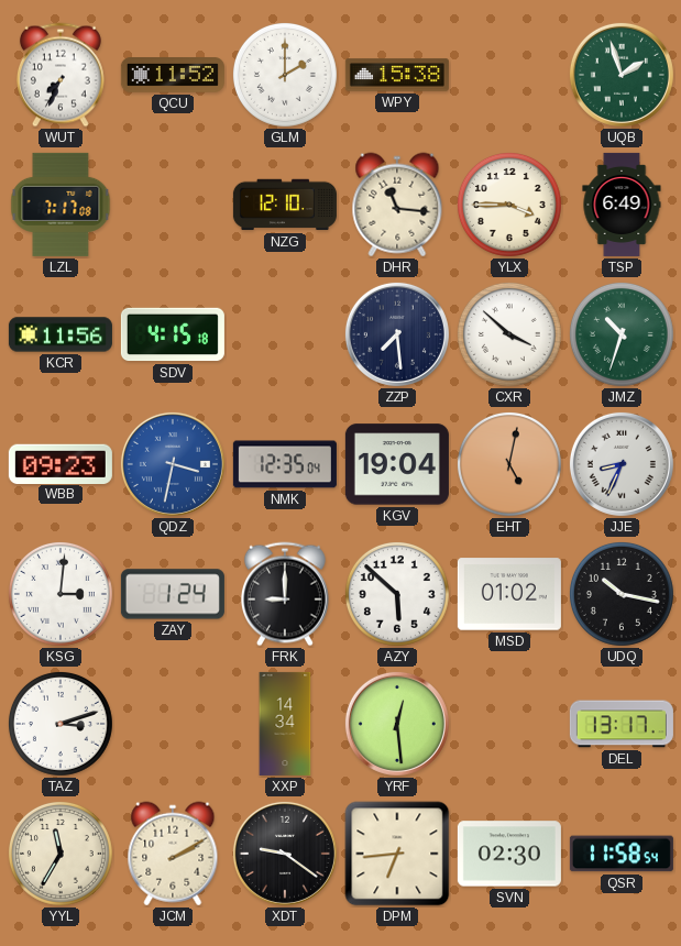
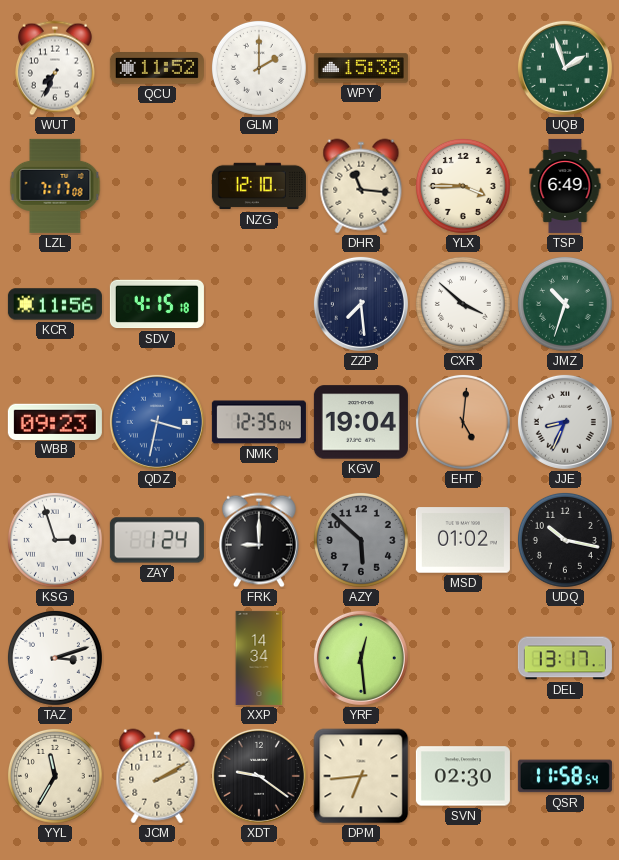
EHT: 5:02 -> 5:01
KSG: 3:01 -> 2:57
AZY dial: white -> grey
